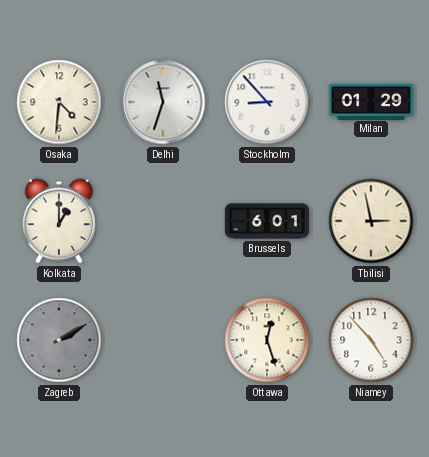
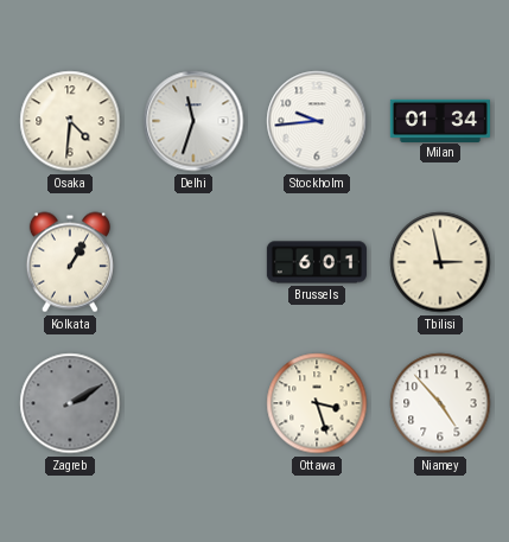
Stockholm: 8:53 -> 9:44
Milan: 01:29 -> 01:34
Kolkata: 1:00 -> 1:05
Ottawa: 12:27 -> 3:27
